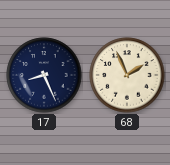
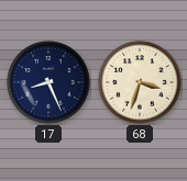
68: 1:56 -> 3:33
